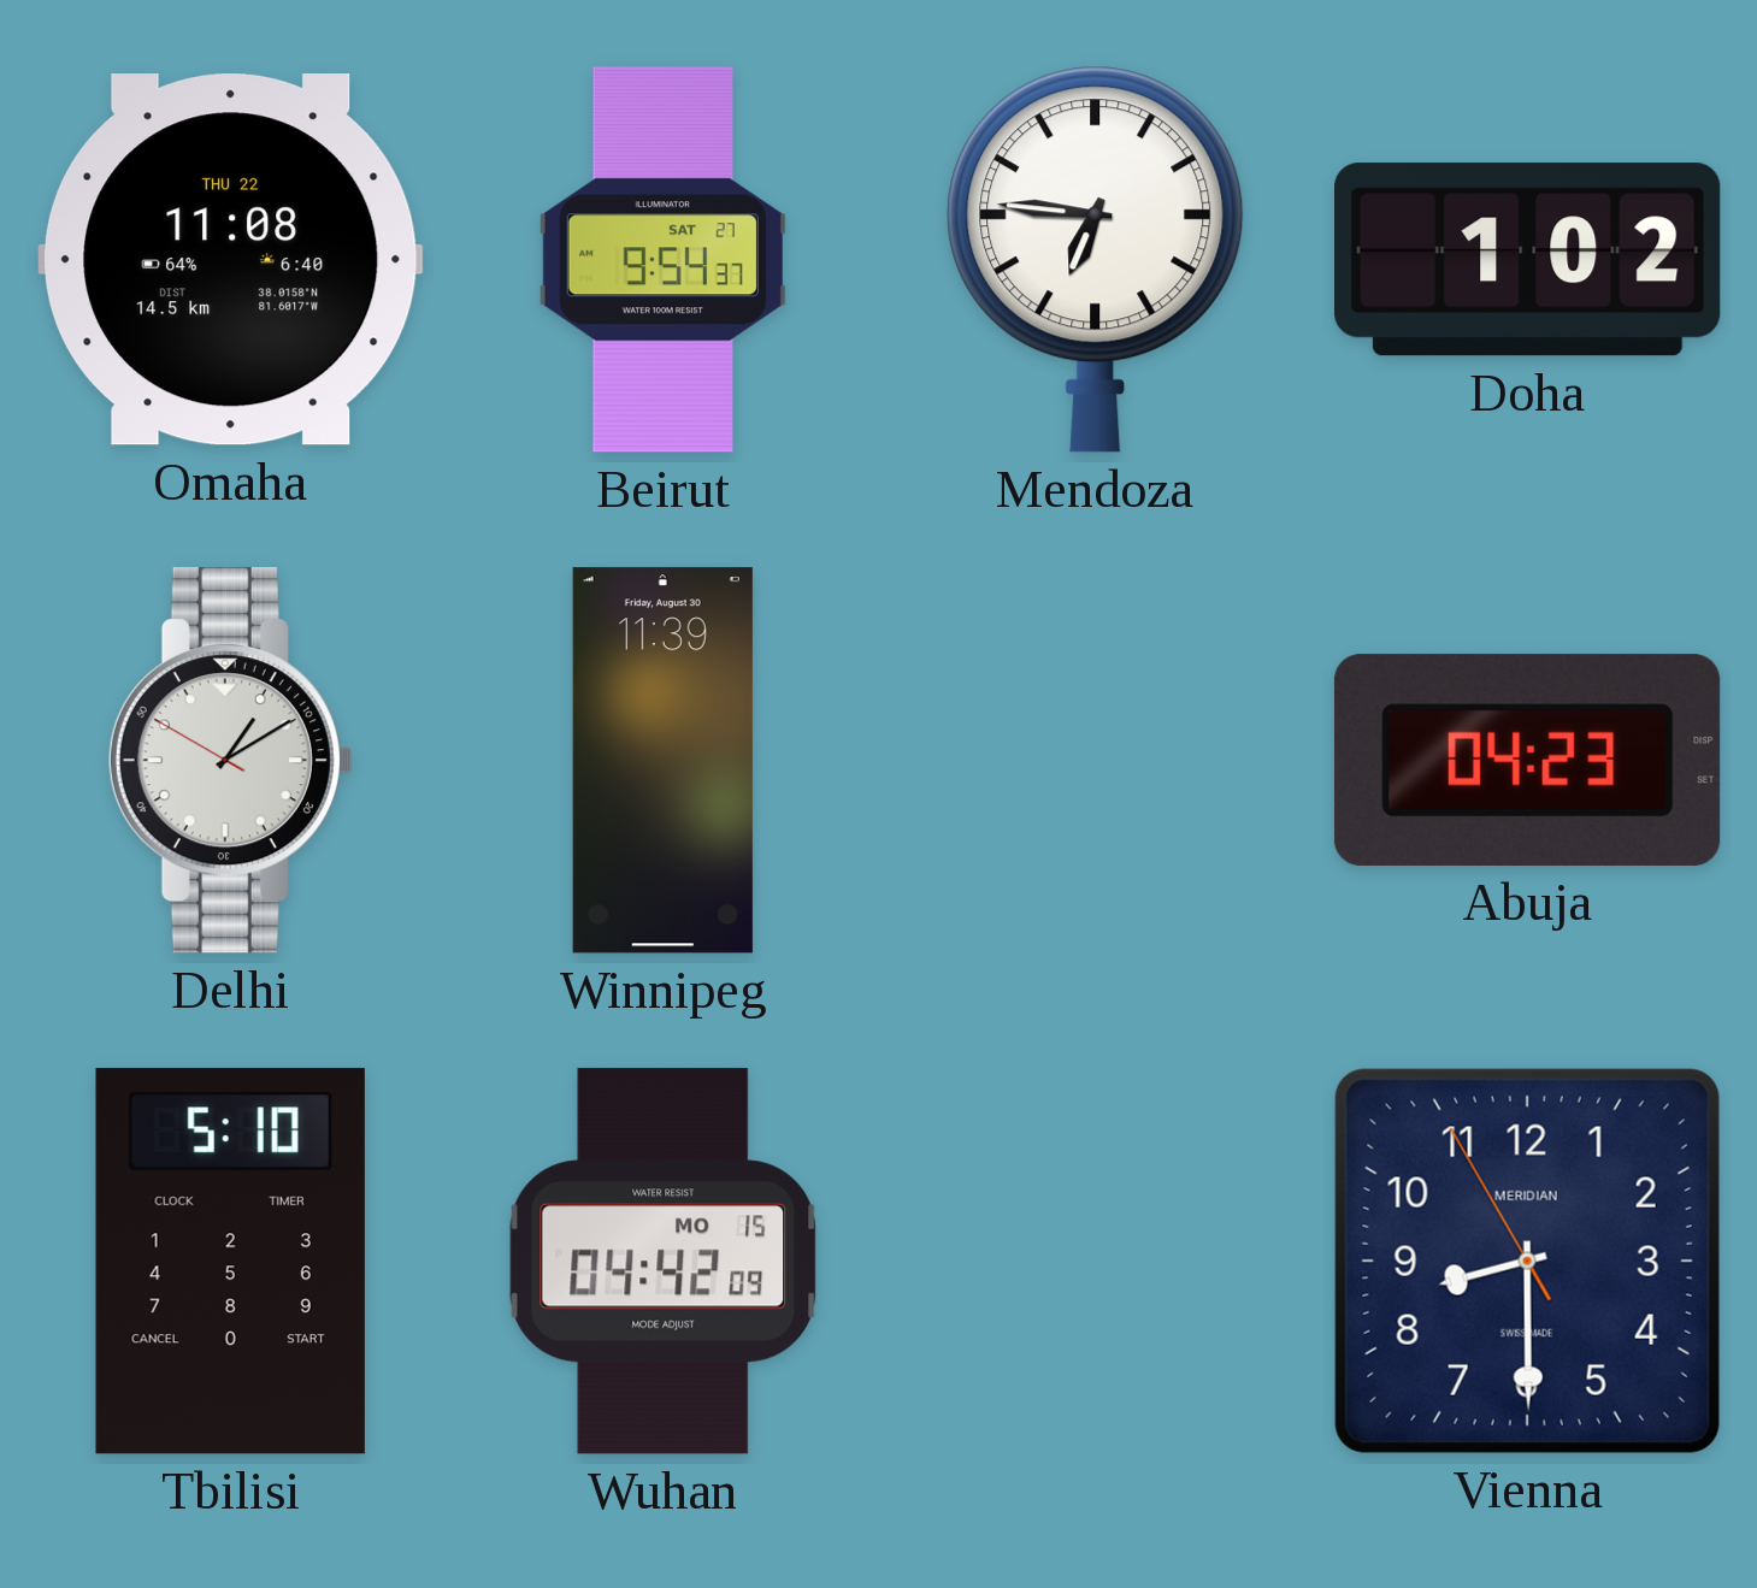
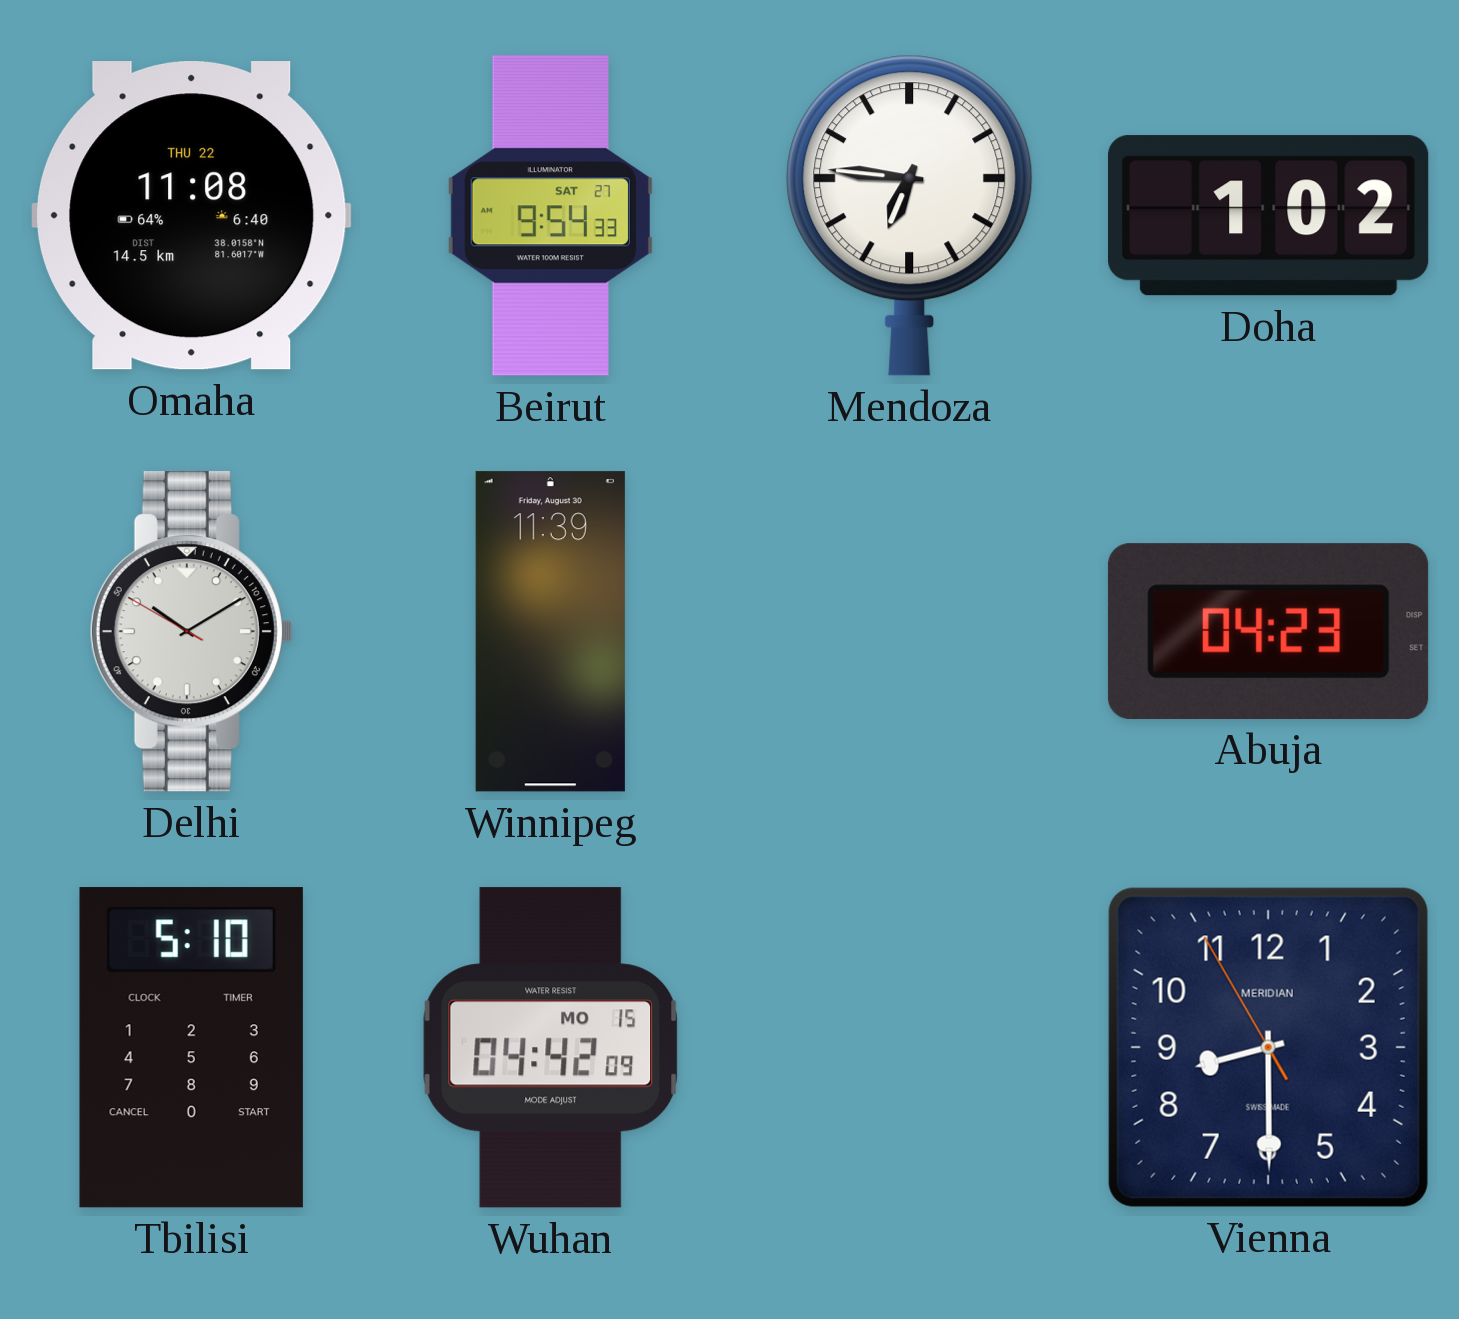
Beirut: 9:54:37 -> 9:54:33
Delhi: 1:09 -> 10:09
